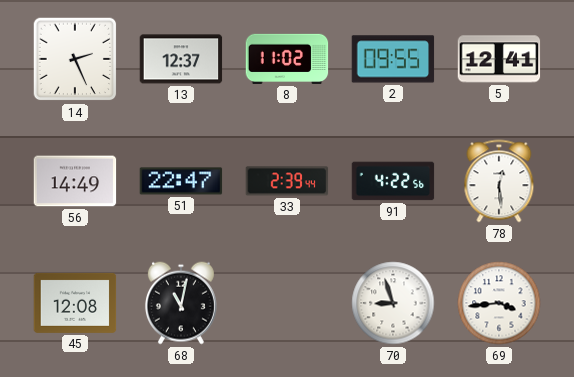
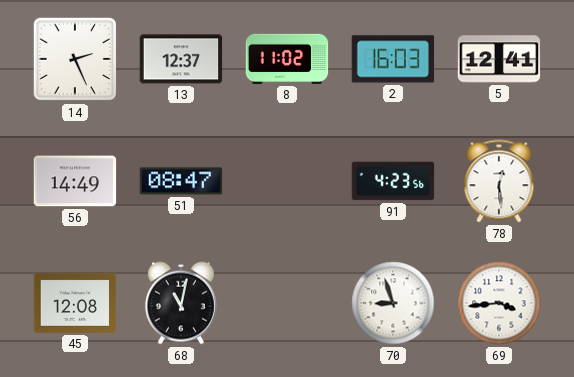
2: 09:55 -> 16:03
51: 22:47 -> 08:47
33: 2:39 -> none
91: 4:22 -> 4:23
